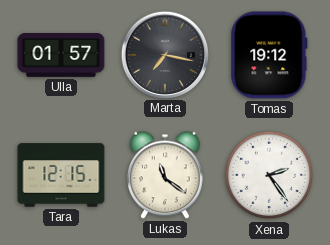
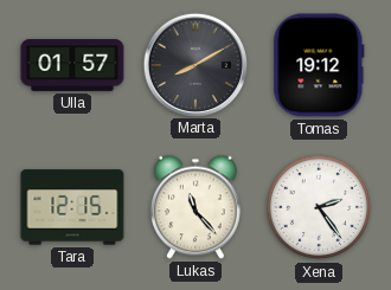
Marta: 7:17 -> 8:10
Lukas: 11:21 -> 11:23
